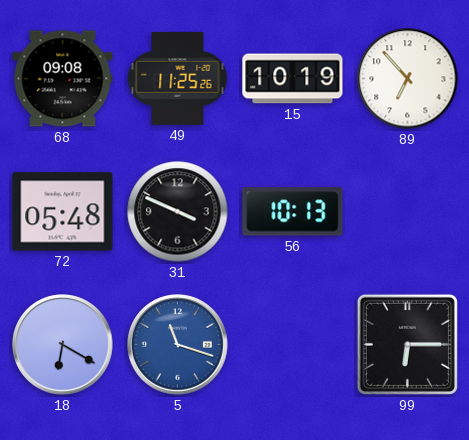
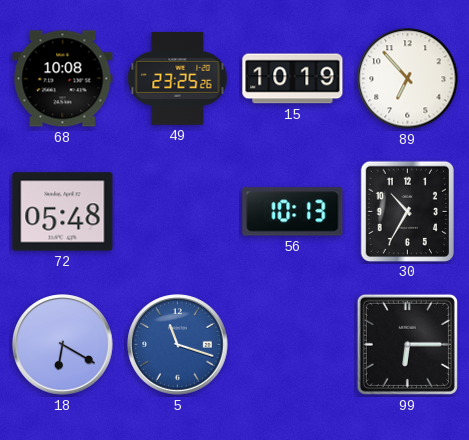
68: 09:08 -> 10:08
49: 11:25 -> 23:25
31: 3:49 -> none
30: none -> 10:35
